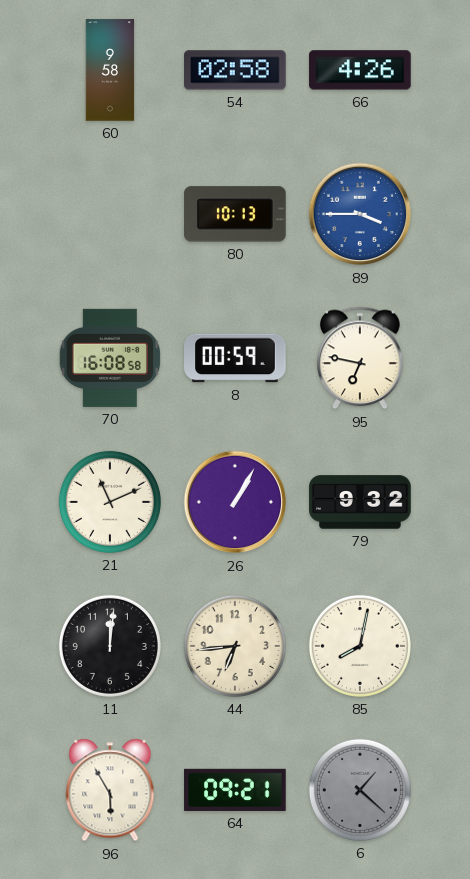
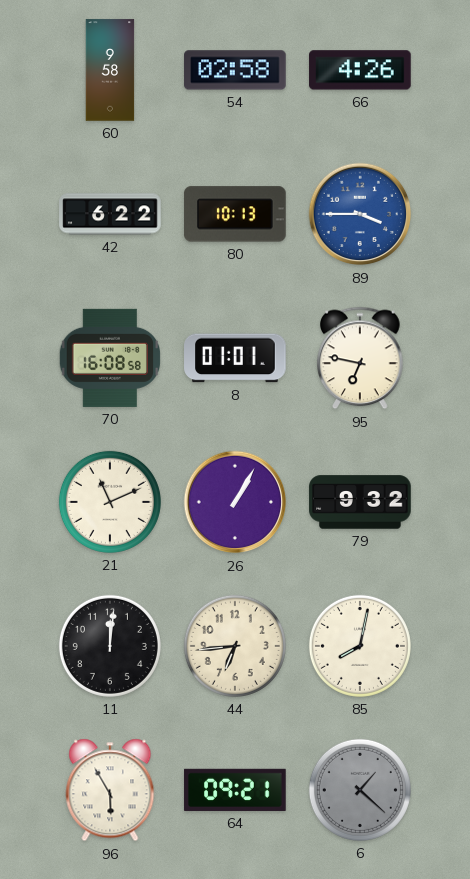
42: none -> 6:22
8: 00:59 -> 01:01
